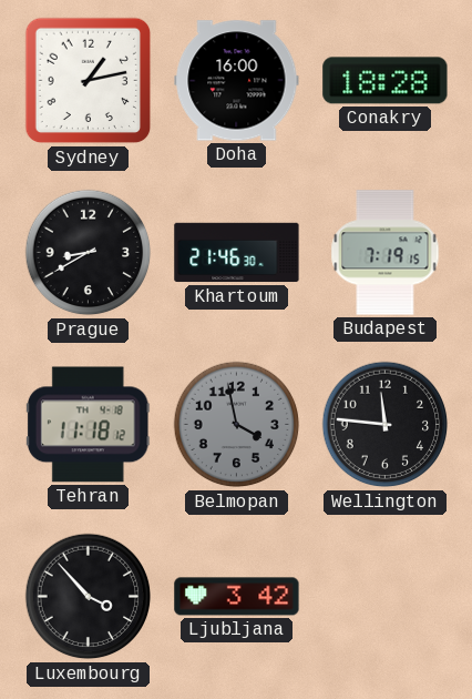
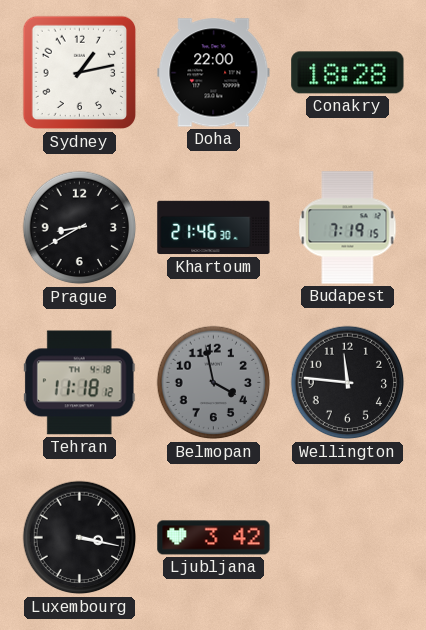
Doha: 16:00 -> 22:00
Luxembourg: 3:53 -> 3:17
